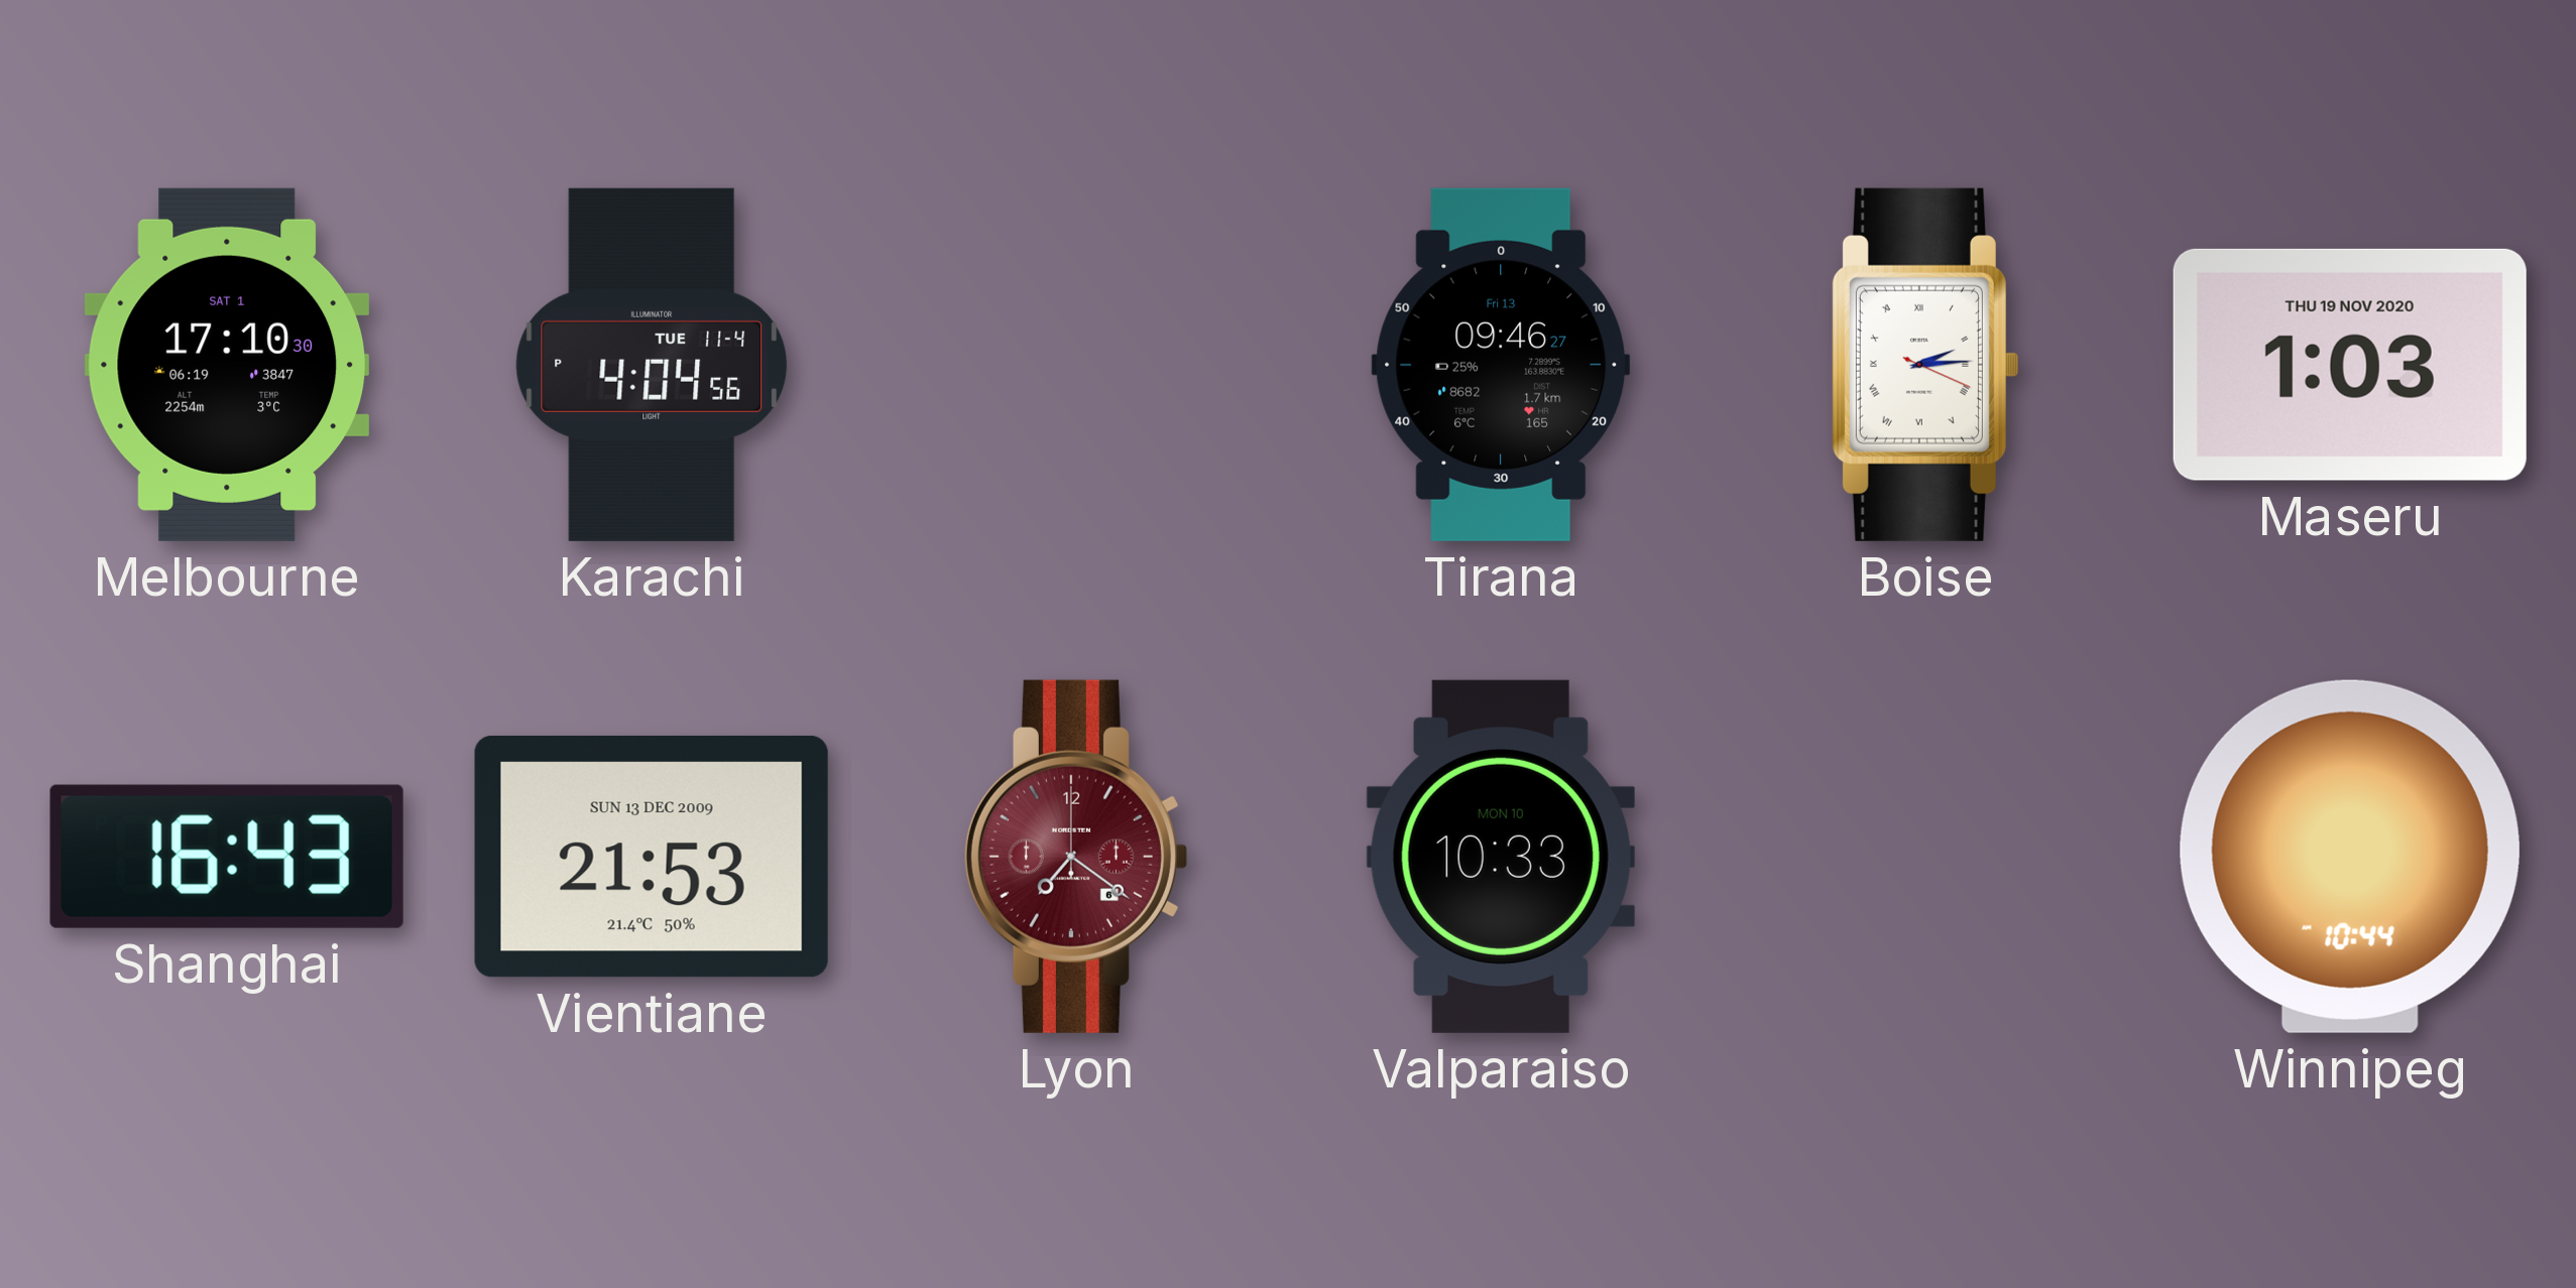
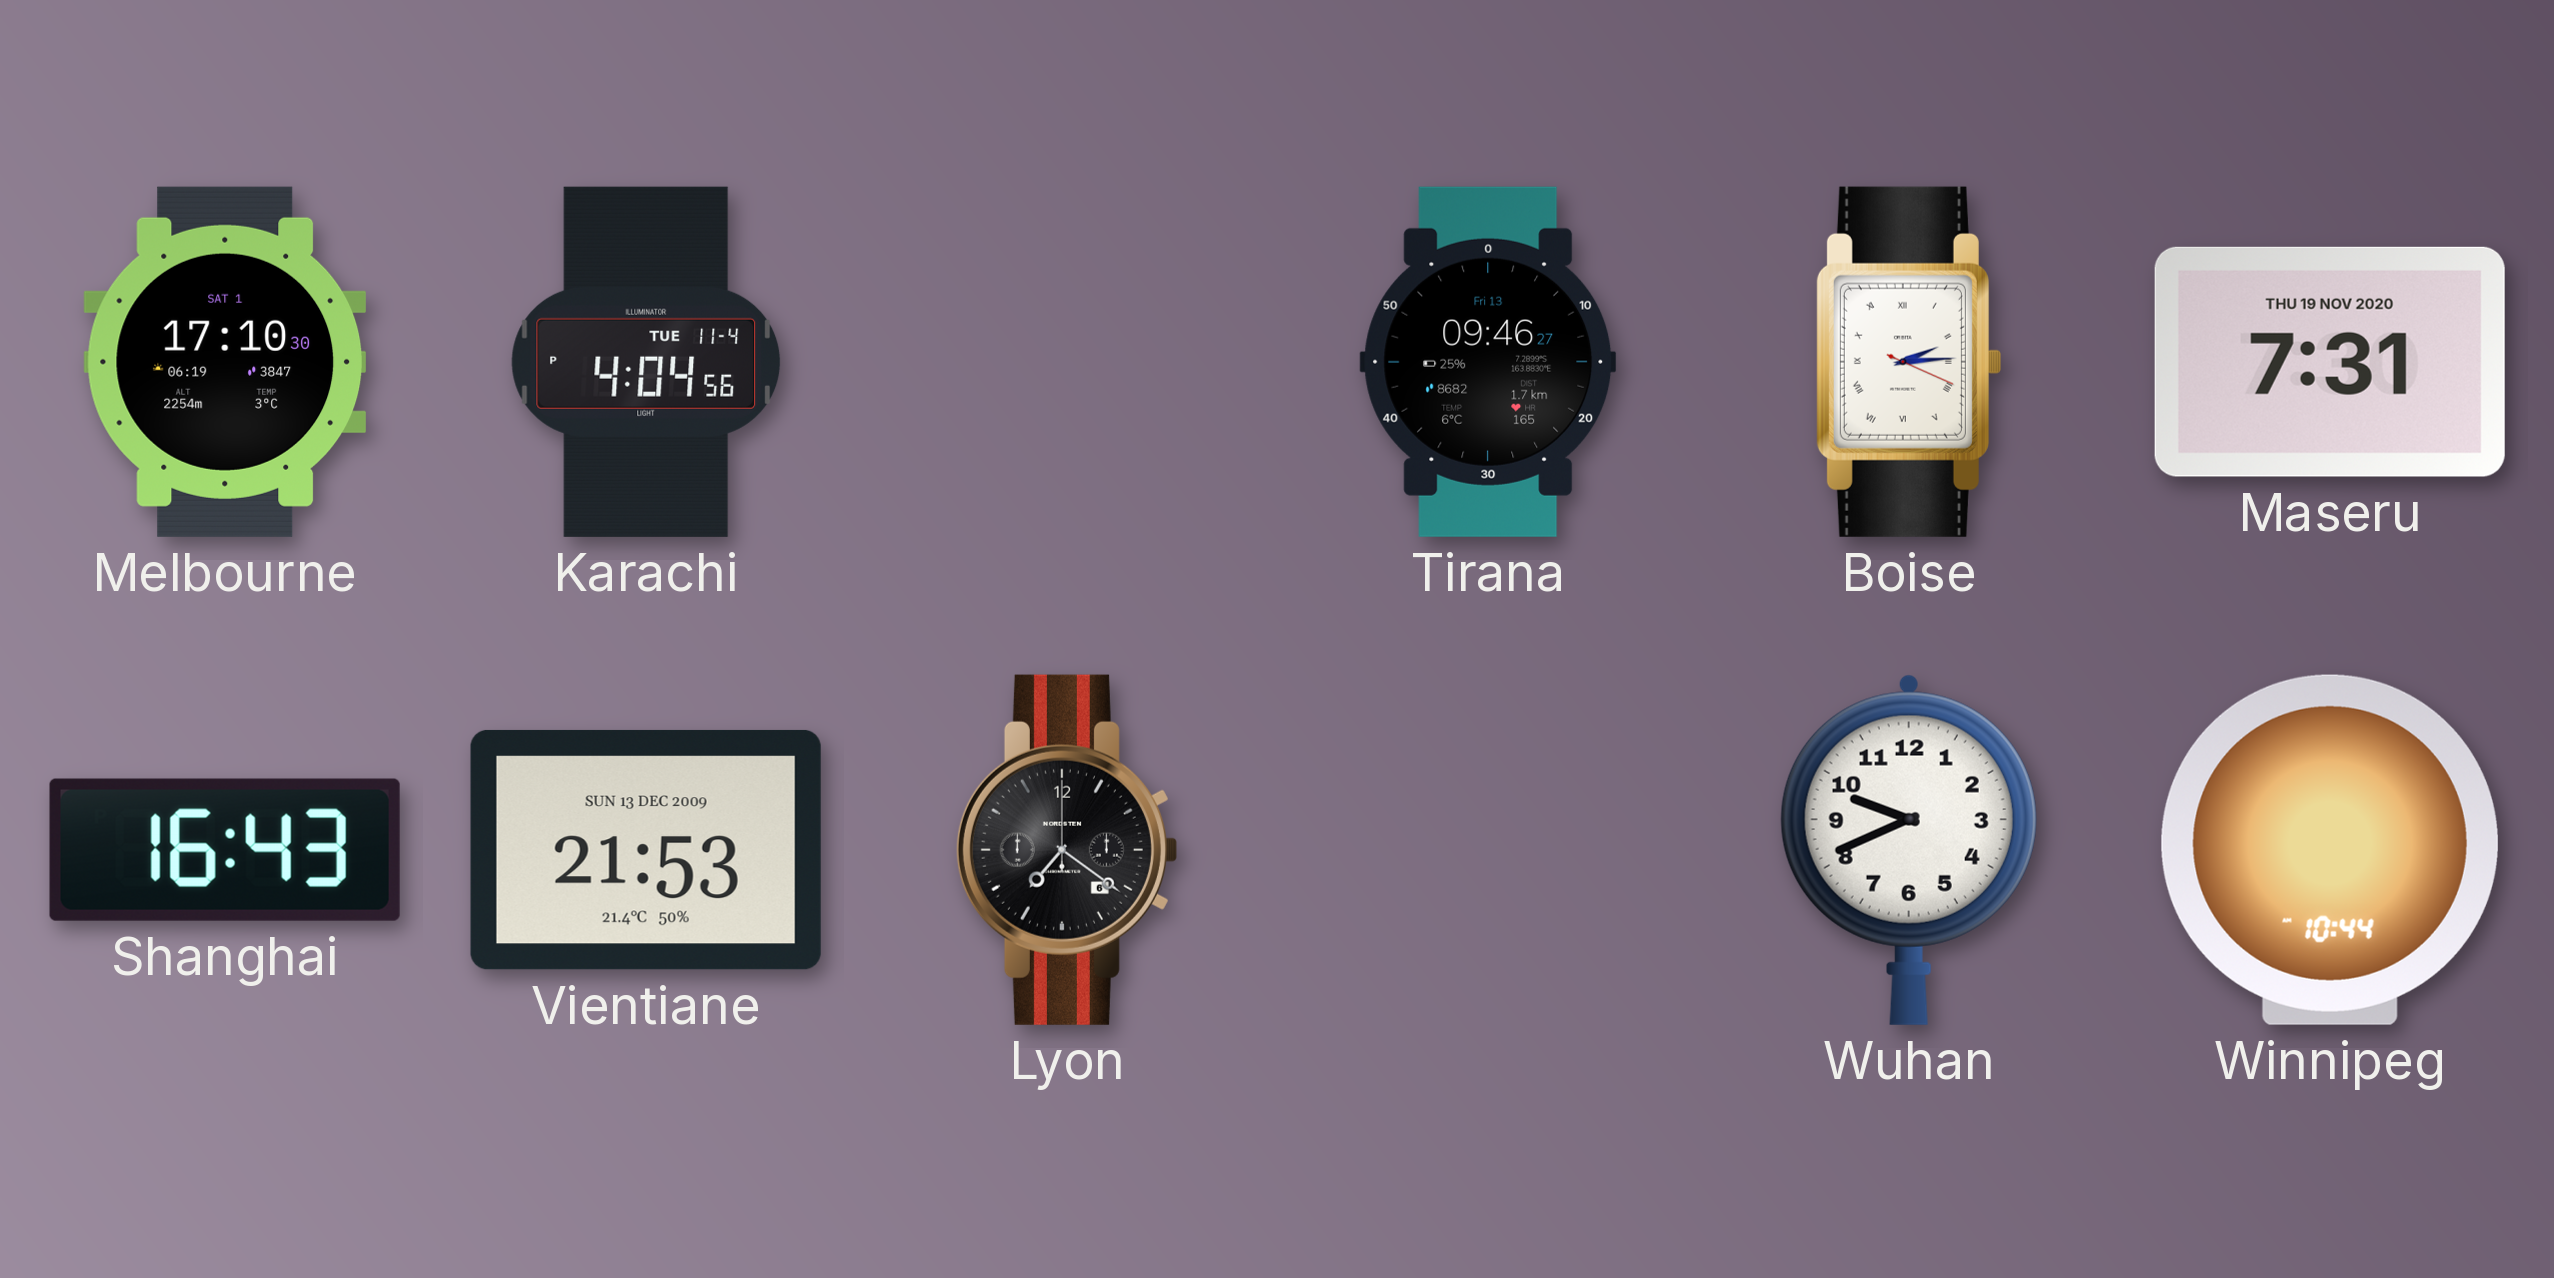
Maseru: 1:03 -> 7:31
Lyon dial: burgundy -> black
Valparaiso: 10:33 -> none
Wuhan: none -> 9:41
